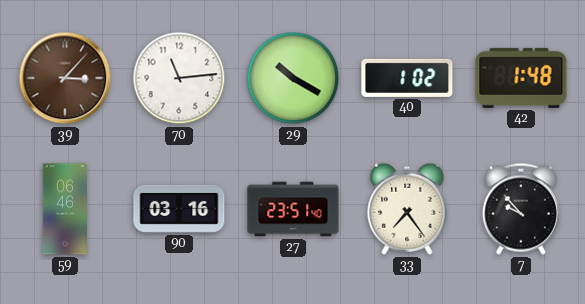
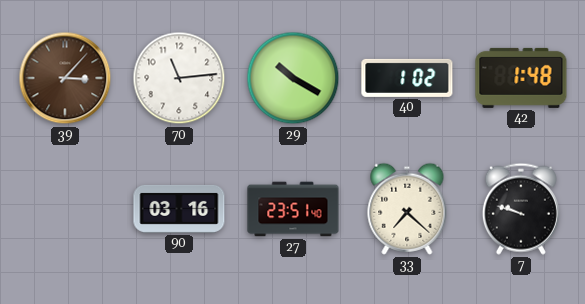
59: 06:46 -> none
33: 7:24 -> 7:22
7: 9:53 -> 9:48
